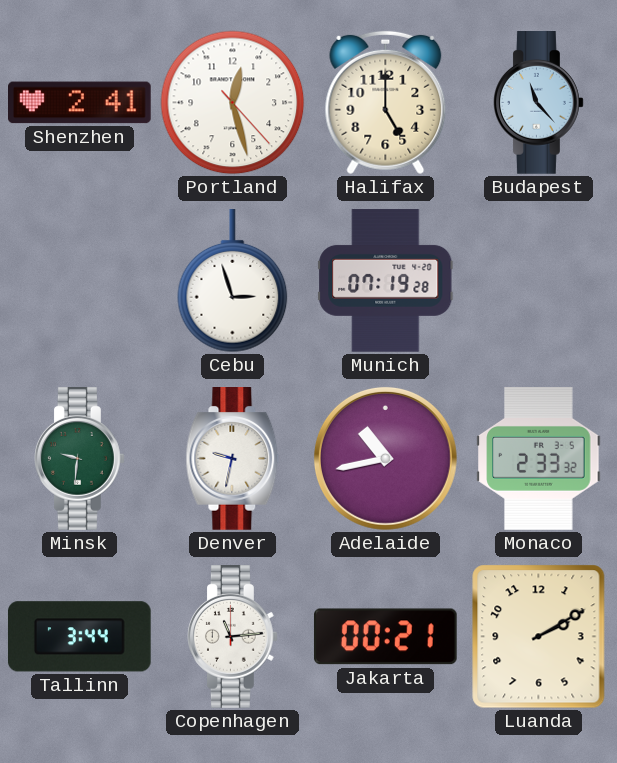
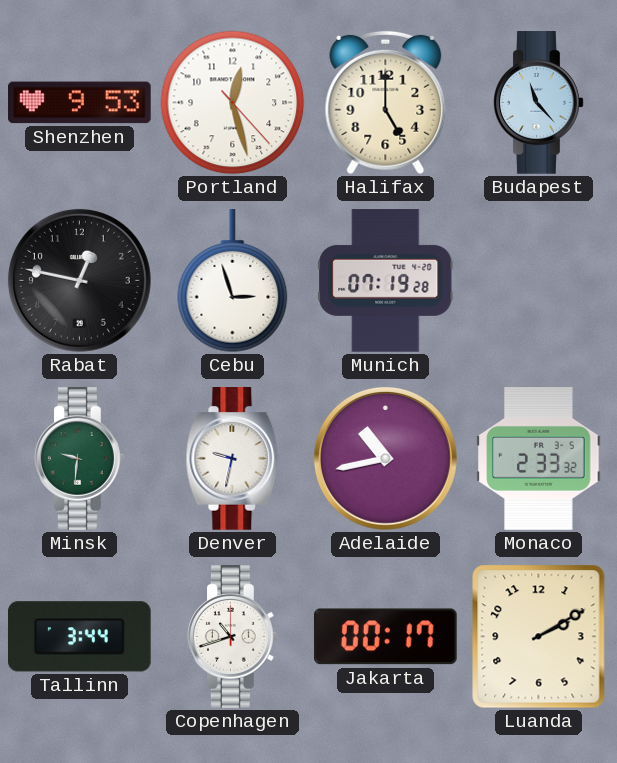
Shenzhen: 2:41 -> 9:53
Rabat: none -> 12:47
Copenhagen: 11:14 -> 10:42
Jakarta: 00:21 -> 00:17
